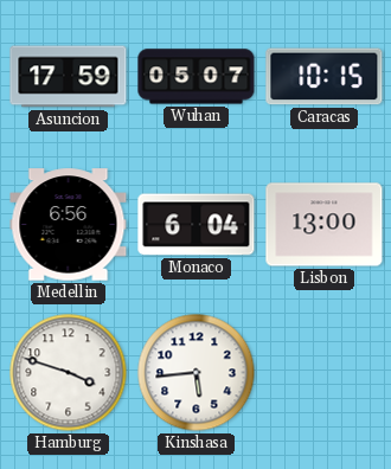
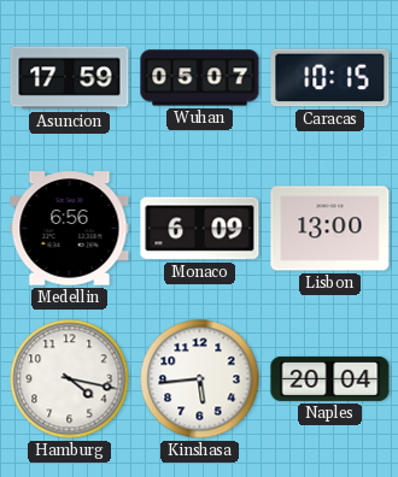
Monaco: 6:04 -> 6:09
Hamburg: 3:48 -> 4:17
Naples: none -> 20:04
